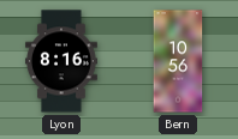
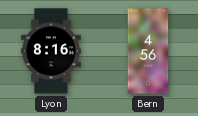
Bern: 10:56 -> 4:56
